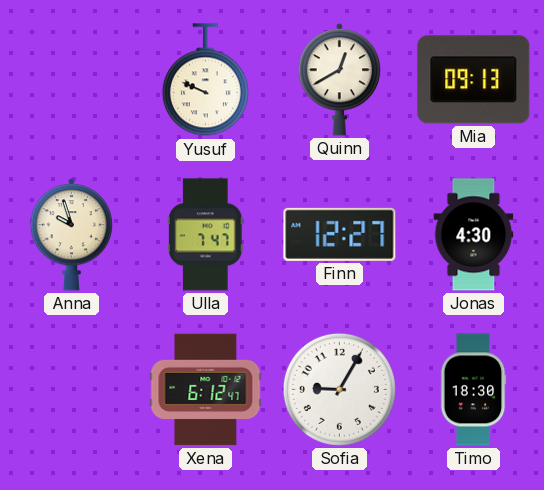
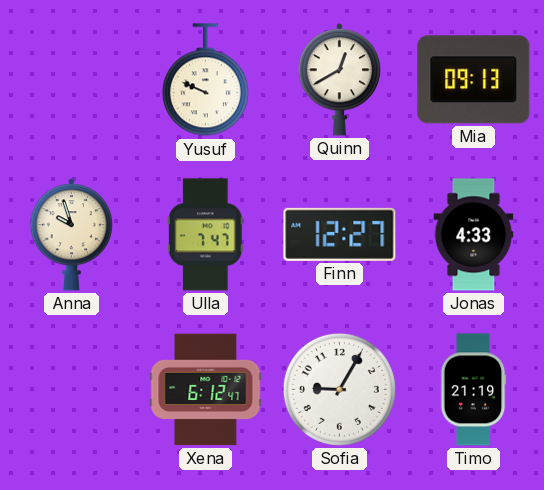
Jonas: 4:30 -> 4:33
Timo: 18:30 -> 21:19
